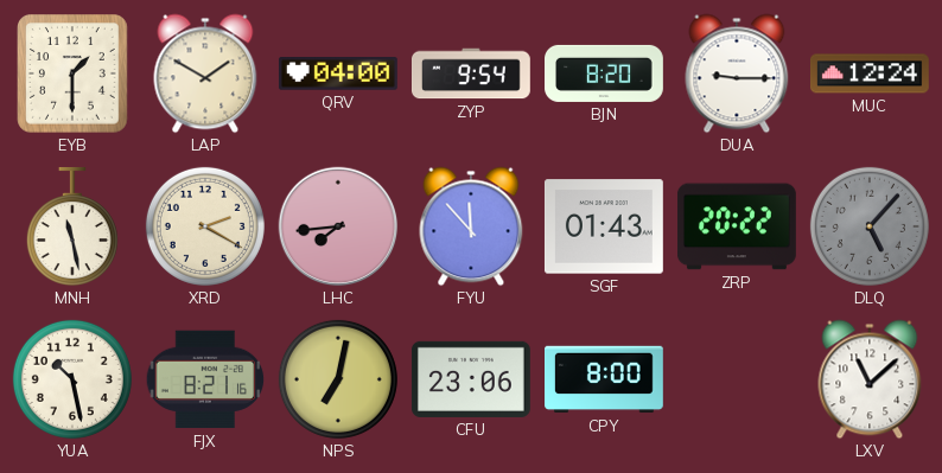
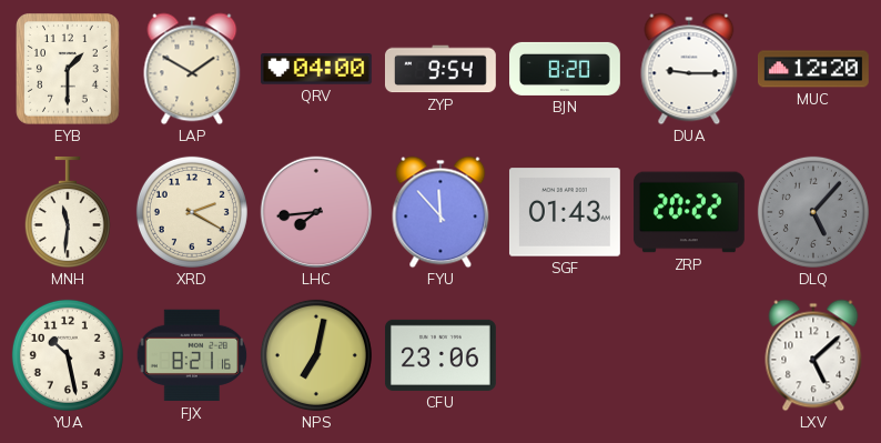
MUC: 12:24 -> 12:20
MNH: 11:28 -> 11:31
CPY: 8:00 -> none
LXV: 11:08 -> 5:08
